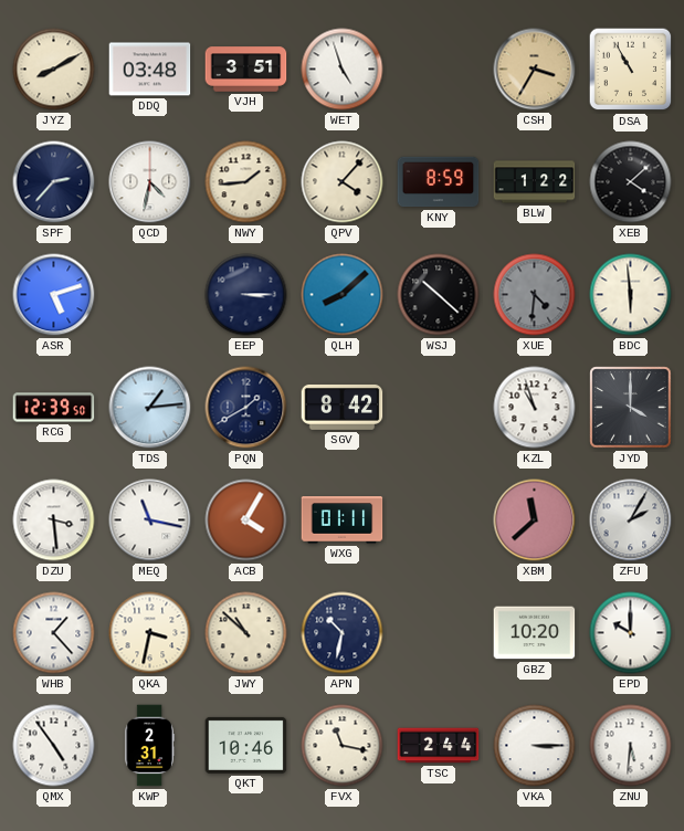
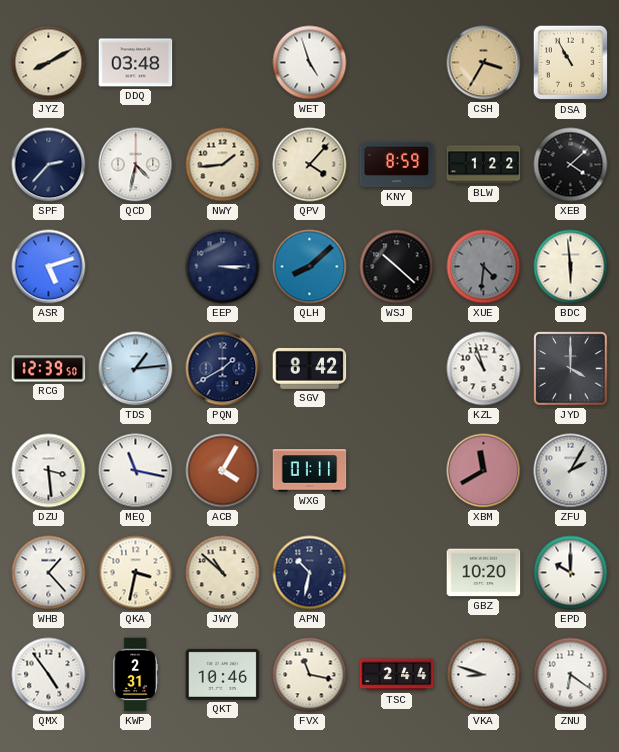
VJH: 3:51 -> none
XBM: 11:38 -> 11:40
VKA: 3:15 -> 8:48
ZNU: 5:31 -> 6:21
